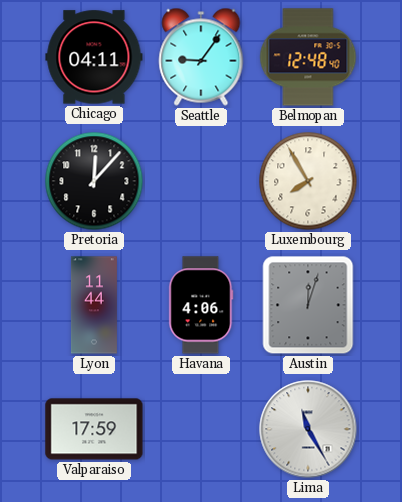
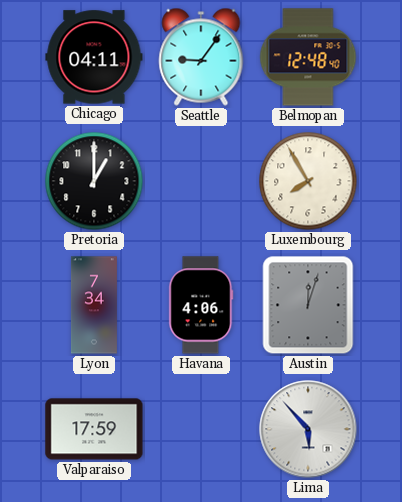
Pretoria: 12:07 -> 1:00
Lyon: 11:44 -> 7:34
Lima: 11:25 -> 5:53
